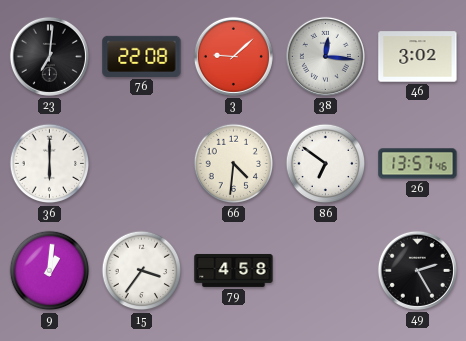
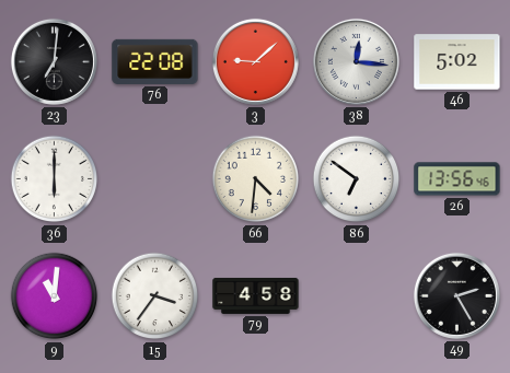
46: 3:02 -> 5:02
26: 13:57 -> 13:56
9: 1:01 -> 11:01
